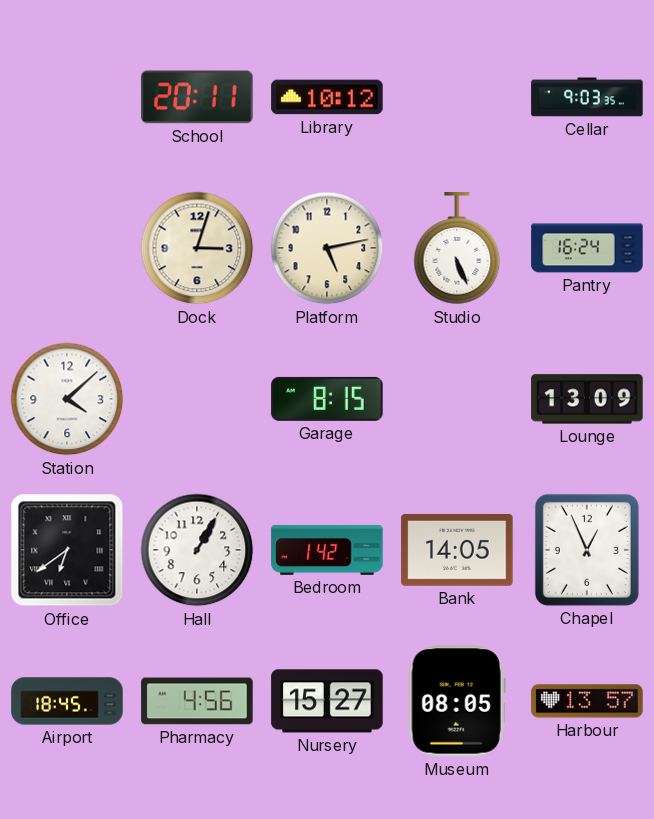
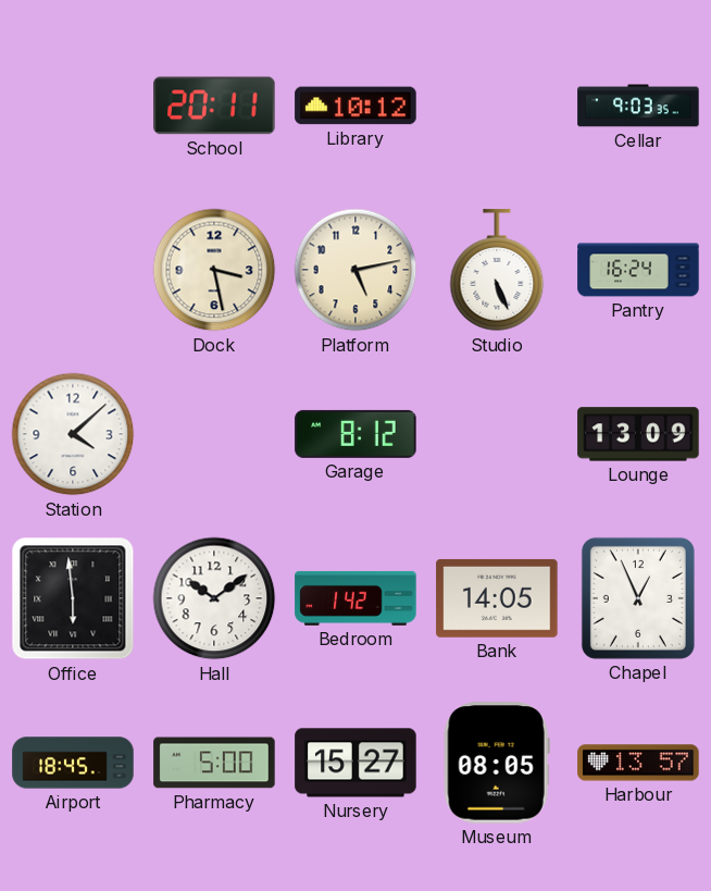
Dock: 3:03 -> 3:28
Garage: 8:15 -> 8:12
Office: 6:39 -> 5:59
Hall: 1:05 -> 10:09
Pharmacy: 4:56 -> 5:00
